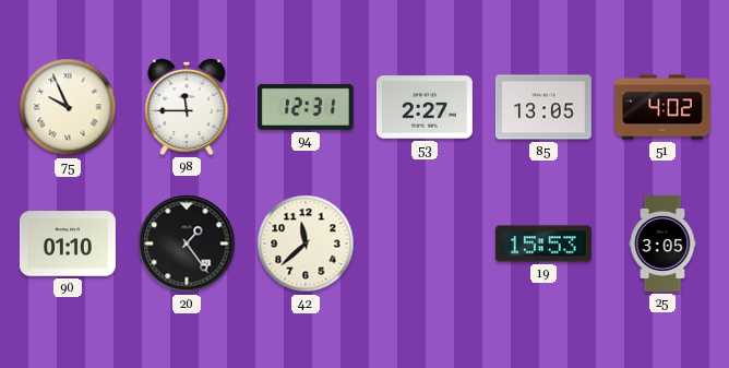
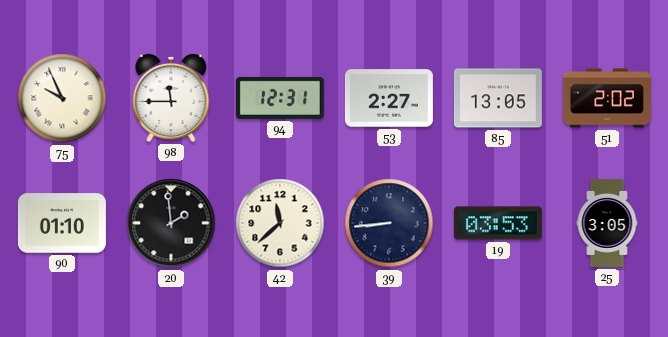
51: 4:02 -> 2:02
20: 1:24 -> 1:59
39: none -> 8:44
19: 15:53 -> 03:53
